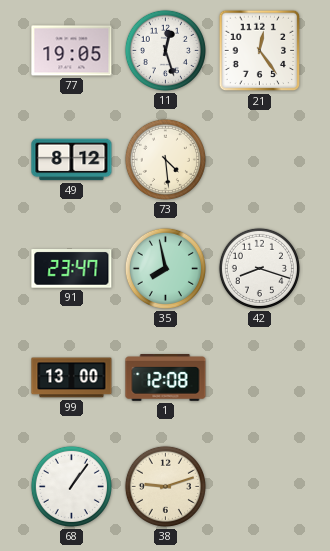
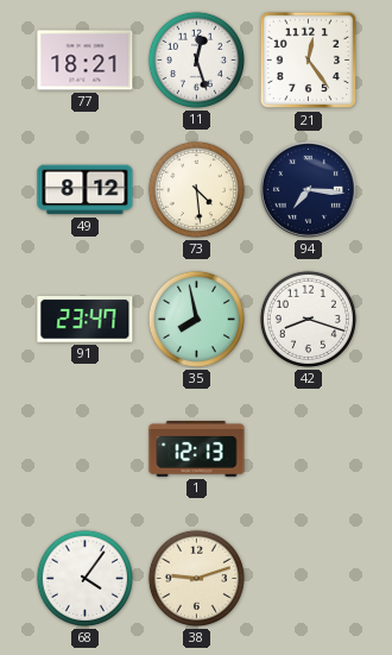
77: 19:05 -> 18:21
94: none -> 7:16
99: 13:00 -> none
1: 12:08 -> 12:13
68: 1:06 -> 4:06
